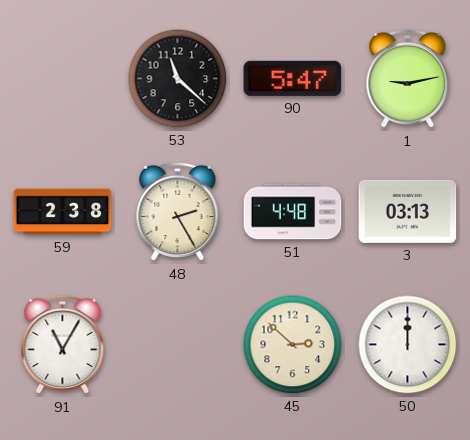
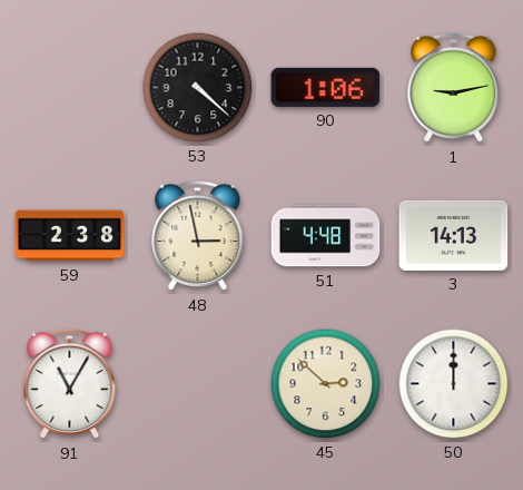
53: 11:22 -> 4:22
90: 5:47 -> 1:06
48: 2:25 -> 2:58
3: 03:13 -> 14:13
